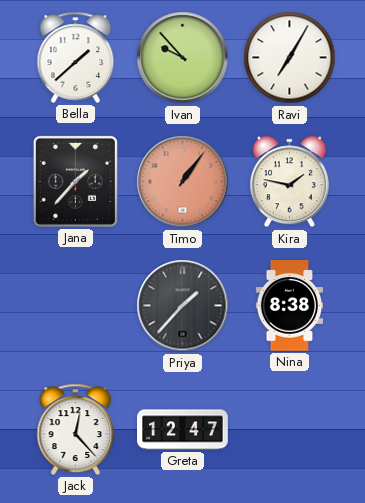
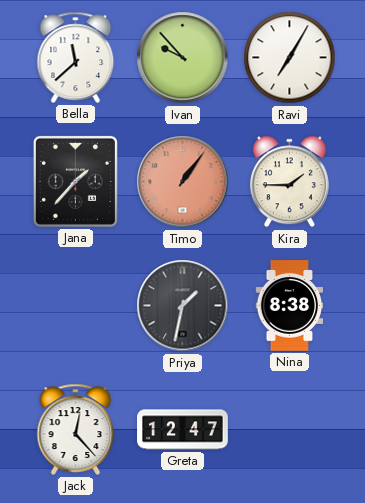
Bella: 1:38 -> 11:38
Kira: 1:47 -> 1:45
Priya: 1:37 -> 1:32
